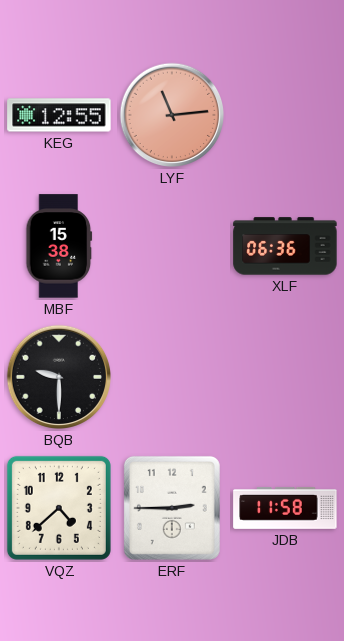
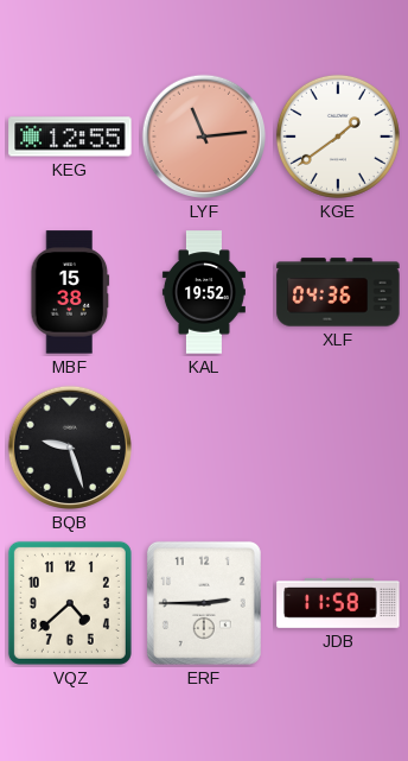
KGE: none -> 1:39
KAL: none -> 19:52
XLF: 06:36 -> 04:36
BQB: 9:30 -> 9:27
